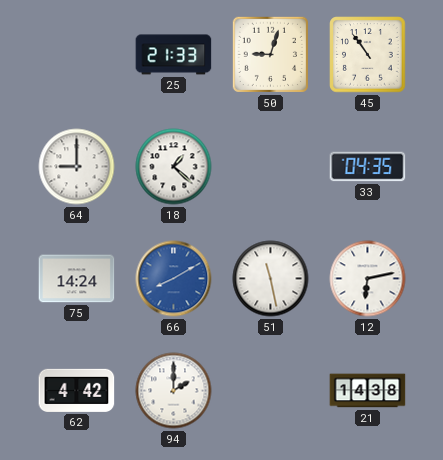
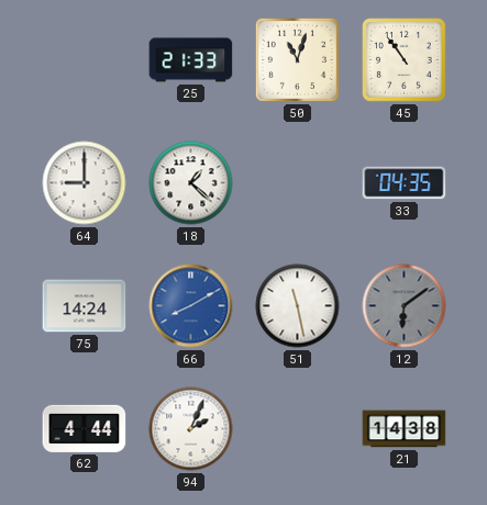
50: 9:03 -> 11:03
12: 6:13 -> 6:09
12 dial: white -> grey
62: 4:42 -> 4:44
94: 2:00 -> 2:04
